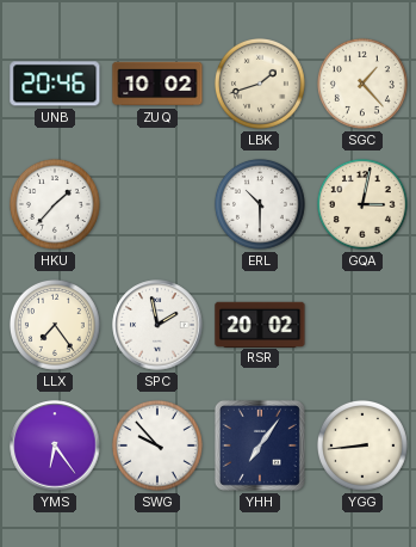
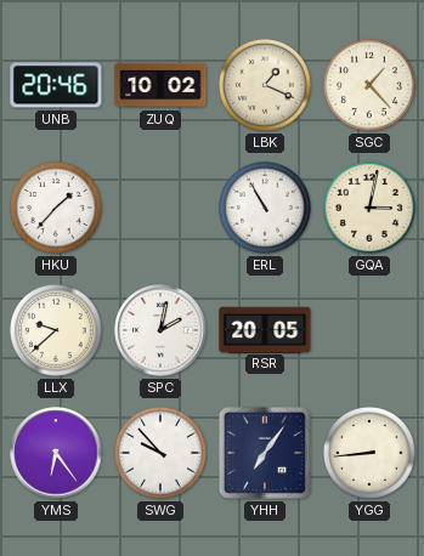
LBK: 1:42 -> 1:19
ERL: 10:30 -> 10:55
LLX: 7:24 -> 9:38
SPC: 1:58 -> 2:02
RSR: 20:02 -> 20:05
